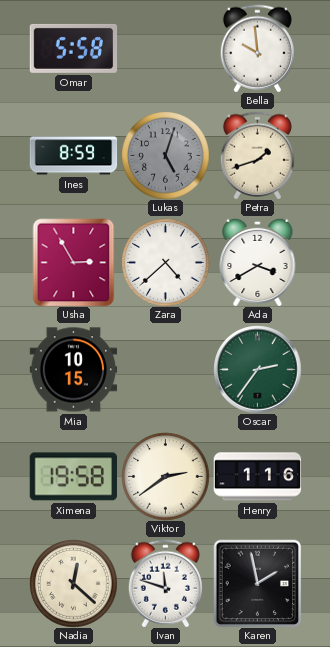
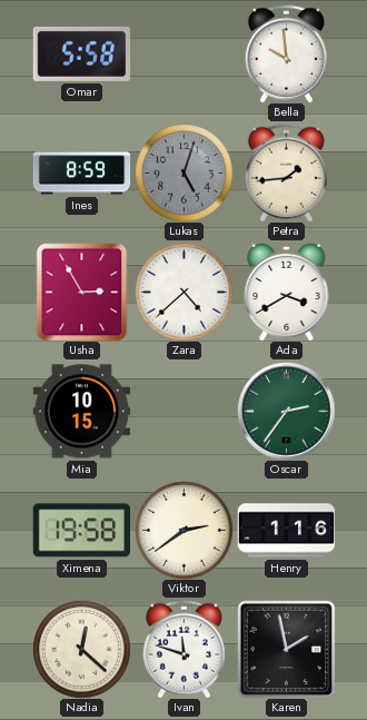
Petra: 1:42 -> 1:44
